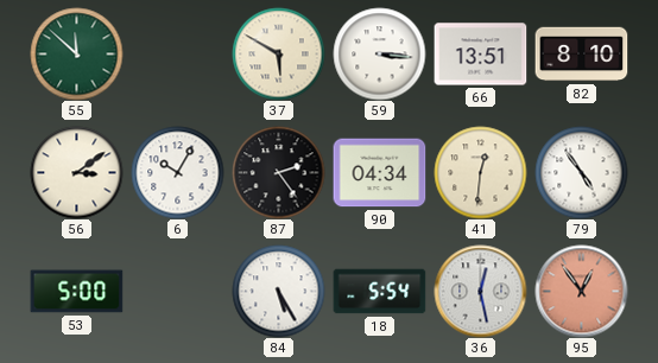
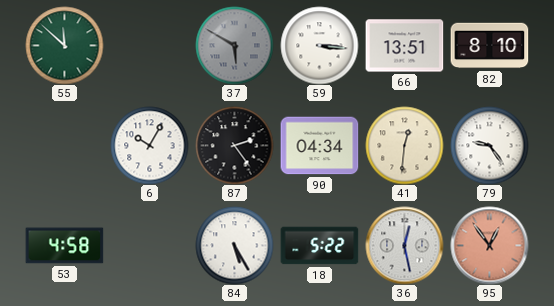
37 dial: cream -> grey
56: 3:09 -> none
79: 4:54 -> 9:24
53: 5:00 -> 4:58
18: 5:54 -> 5:22
